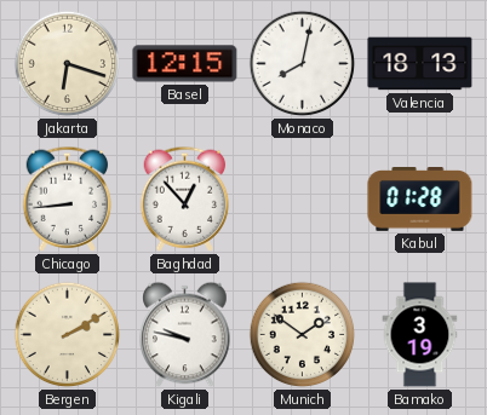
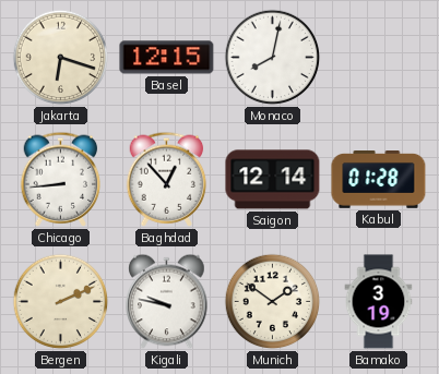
Valencia: 18:13 -> none
Saigon: none -> 12:14
Bergen: 2:10 -> 2:11
